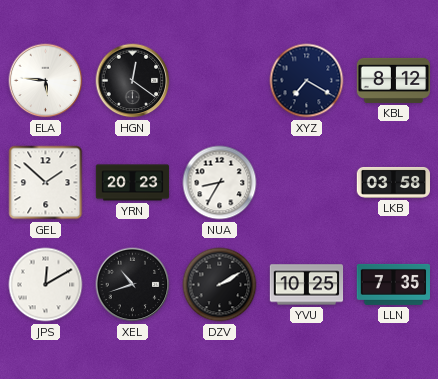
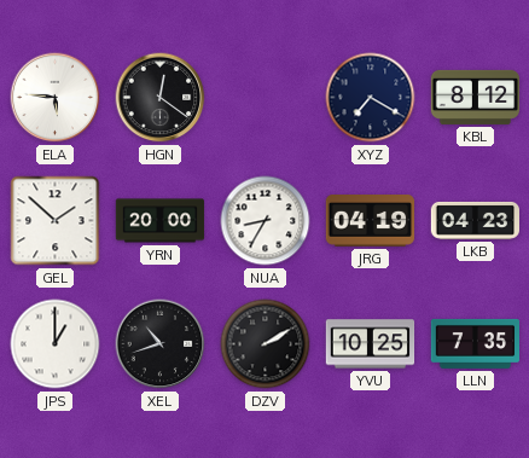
YRN: 20:23 -> 20:00
JRG: none -> 04:19
LKB: 03:58 -> 04:23
JPS: 12:10 -> 1:00
